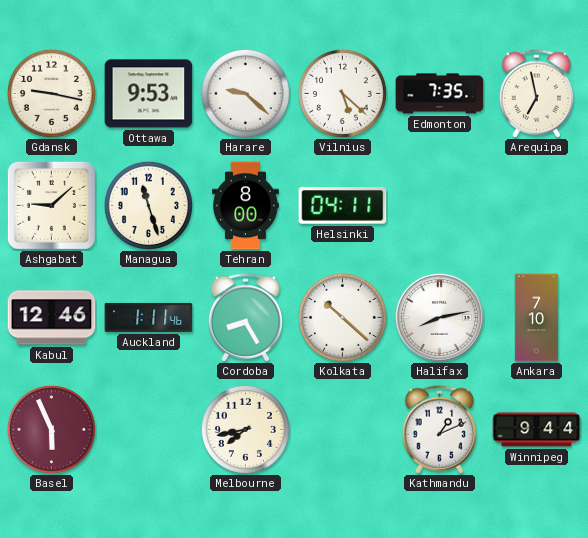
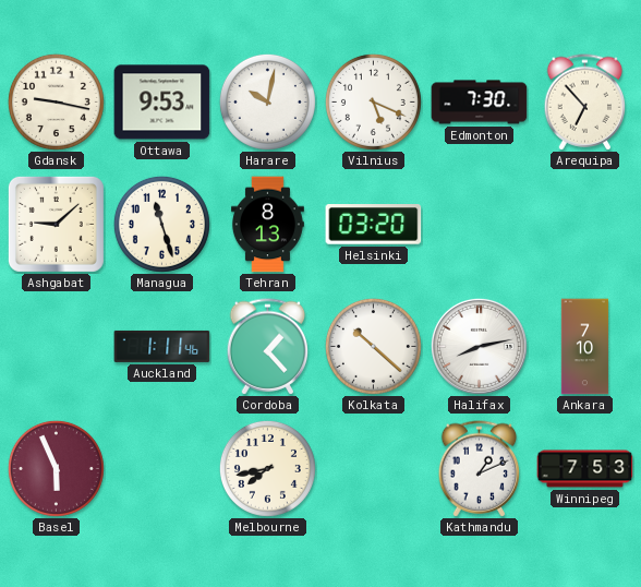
Harare: 9:22 -> 10:02
Vilnius: 5:22 -> 5:19
Edmonton: 7:35 -> 7:30
Arequipa: 6:58 -> 6:53
Tehran: 8:00 -> 8:13
Helsinki: 04:11 -> 03:20
Kabul: 12:46 -> none
Cordoba: 8:25 -> 1:23
Winnipeg: 9:44 -> 7:53
